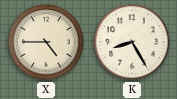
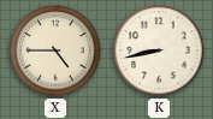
K: 8:25 -> 8:43
